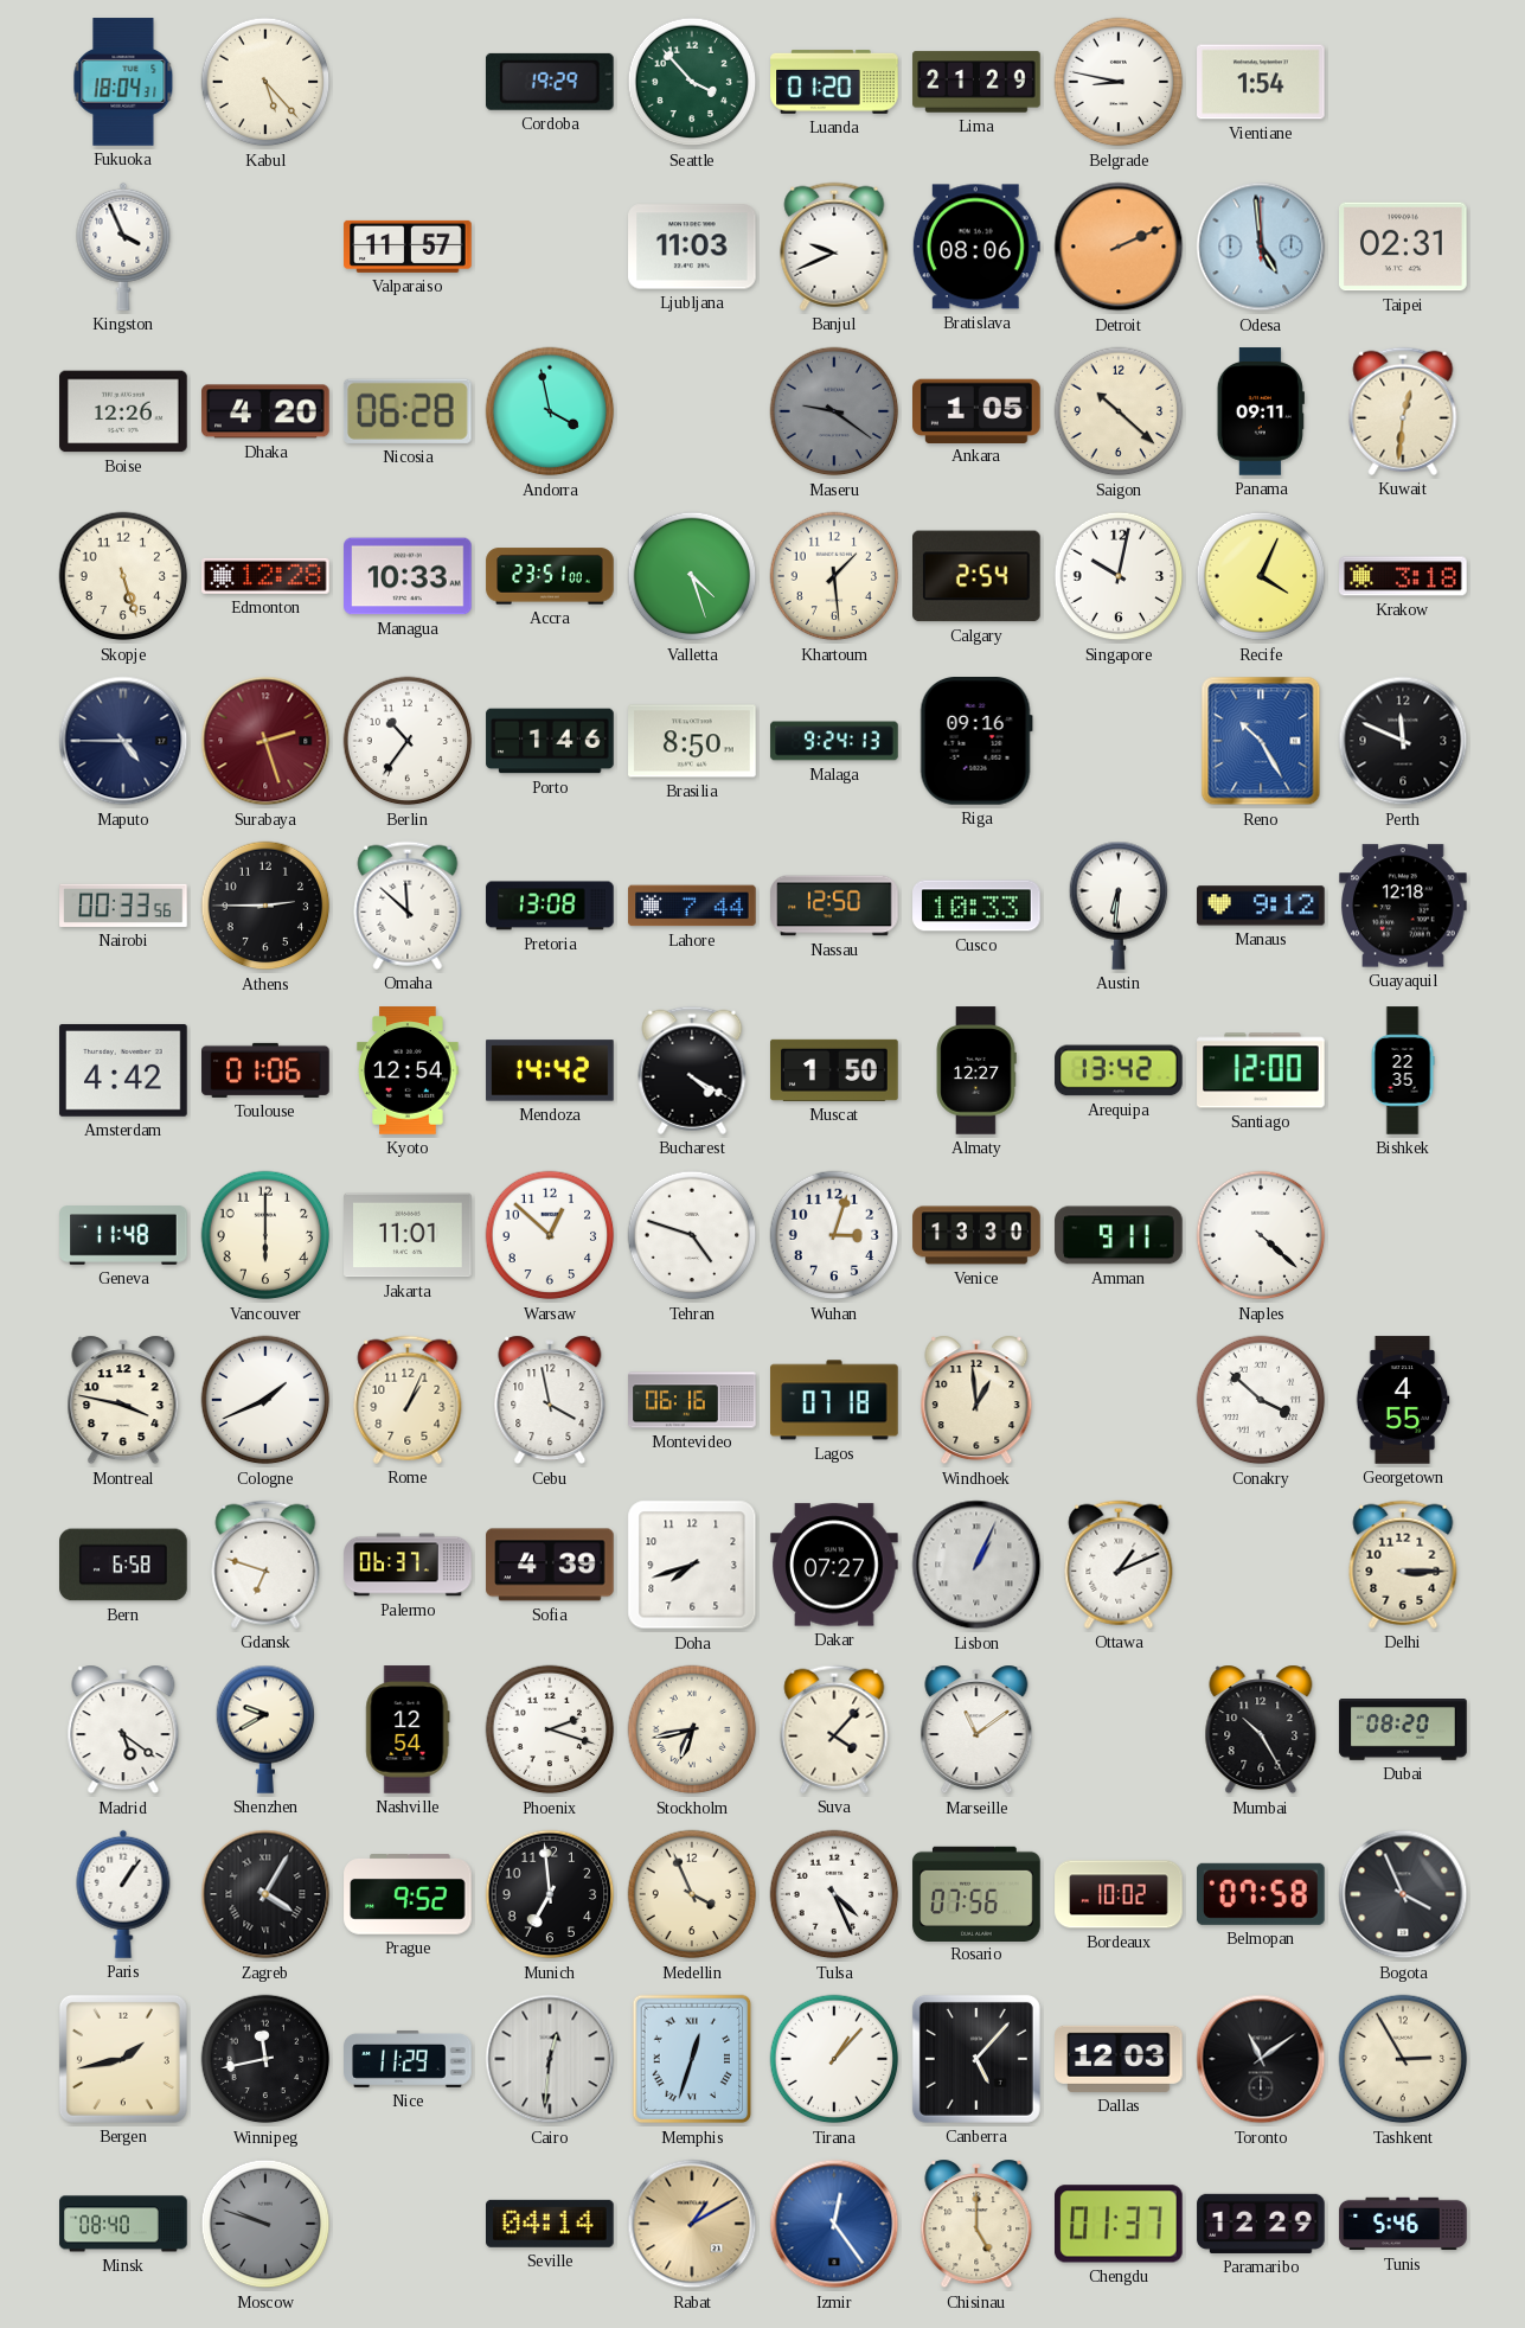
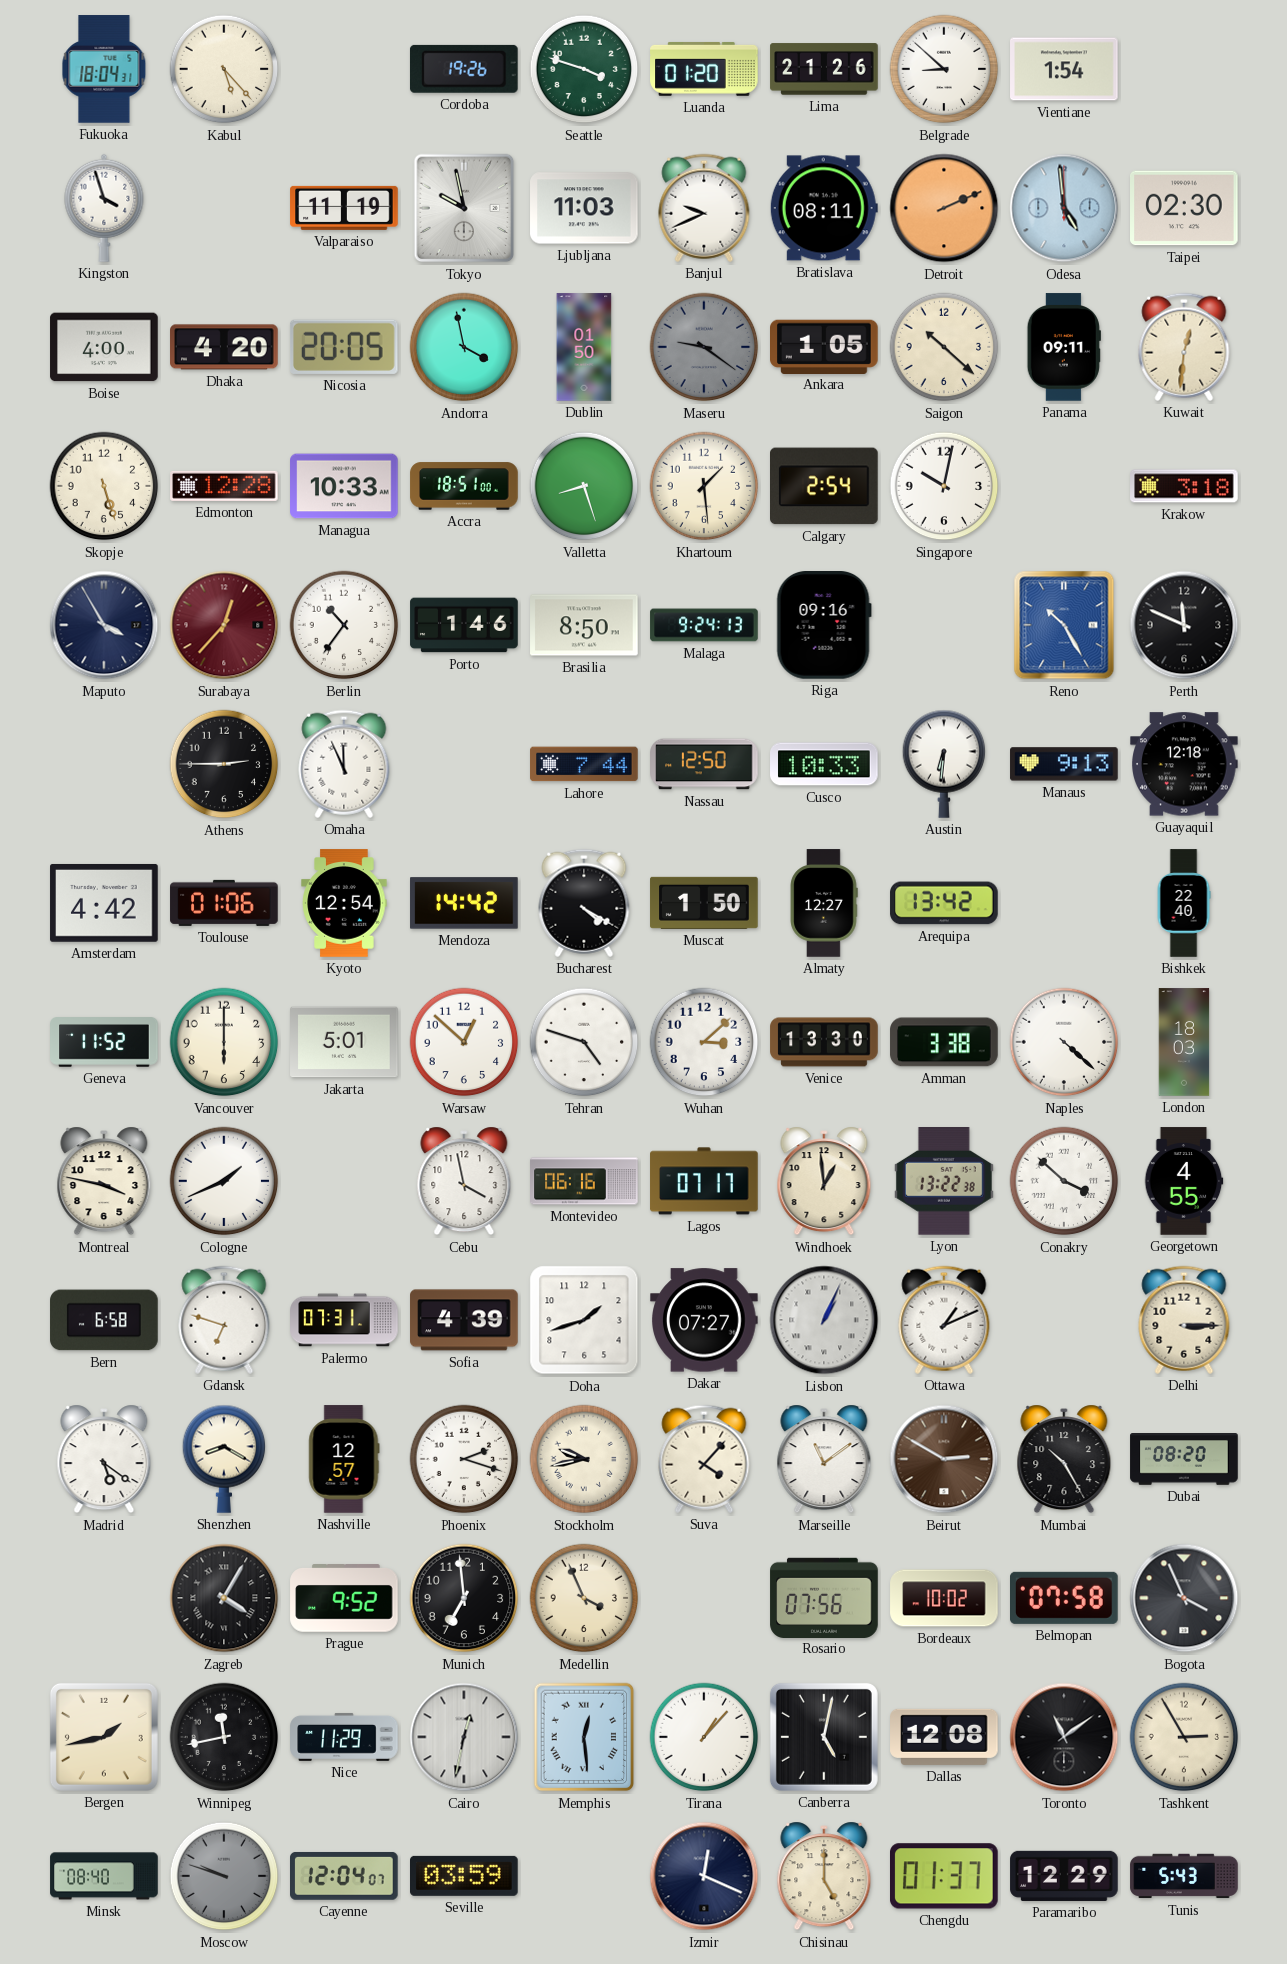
Cordoba: 19:29 -> 19:26
Seattle: 3:53 -> 3:48
Lima: 21:29 -> 21:26
Belgrade: 8:47 -> 8:52
Kingston: 3:56 -> 3:57
Valparaiso: 11:57 -> 11:19
Tokyo: none -> 9:58
Bratislava: 08:06 -> 08:11
Taipei: 02:31 -> 02:30
Boise: 12:26 -> 4:00
Nicosia: 06:28 -> 20:05
Dublin: none -> 01:50
Accra: 23:51 -> 18:51
Valletta: 4:27 -> 8:27
Recife: 4:04 -> none
Maputo: 4:45 -> 3:55
Surabaya: 2:27 -> 12:37
Nairobi: 00:33 -> none
Omaha: 11:52 -> 11:56
Pretoria: 13:08 -> none
Manaus: 9:12 -> 9:13
Santiago: 12:00 -> none
Bishkek: 22:35 -> 22:40
Geneva: 11:48 -> 11:52
Jakarta: 11:01 -> 5:01
Wuhan: 3:03 -> 3:08
Amman: 9:11 -> 3:38
London: none -> 18:03
Rome: 1:04 -> none
Lagos: 07:18 -> 07:17
Lyon: none -> 13:22
Palermo: 06:37 -> 07:31
Doha: 7:42 -> 1:42
Shenzhen: 9:40 -> 8:20
Nashville: 12:54 -> 12:57
Stockholm: 6:43 -> 9:43
Beirut: none -> 2:50
Paris: 1:06 -> none
Tulsa: 4:26 -> none
Cairo: 12:31 -> 12:32
Memphis: 12:33 -> 12:29
Canberra: 5:07 -> 5:02
Dallas: 12:03 -> 12:08
Cayenne: none -> 12:04
Seville: 04:14 -> 03:59
Rabat: 1:10 -> none
Izmir: 12:24 -> 12:19
Izmir dial: blue -> navy
Tunis: 5:46 -> 5:43
